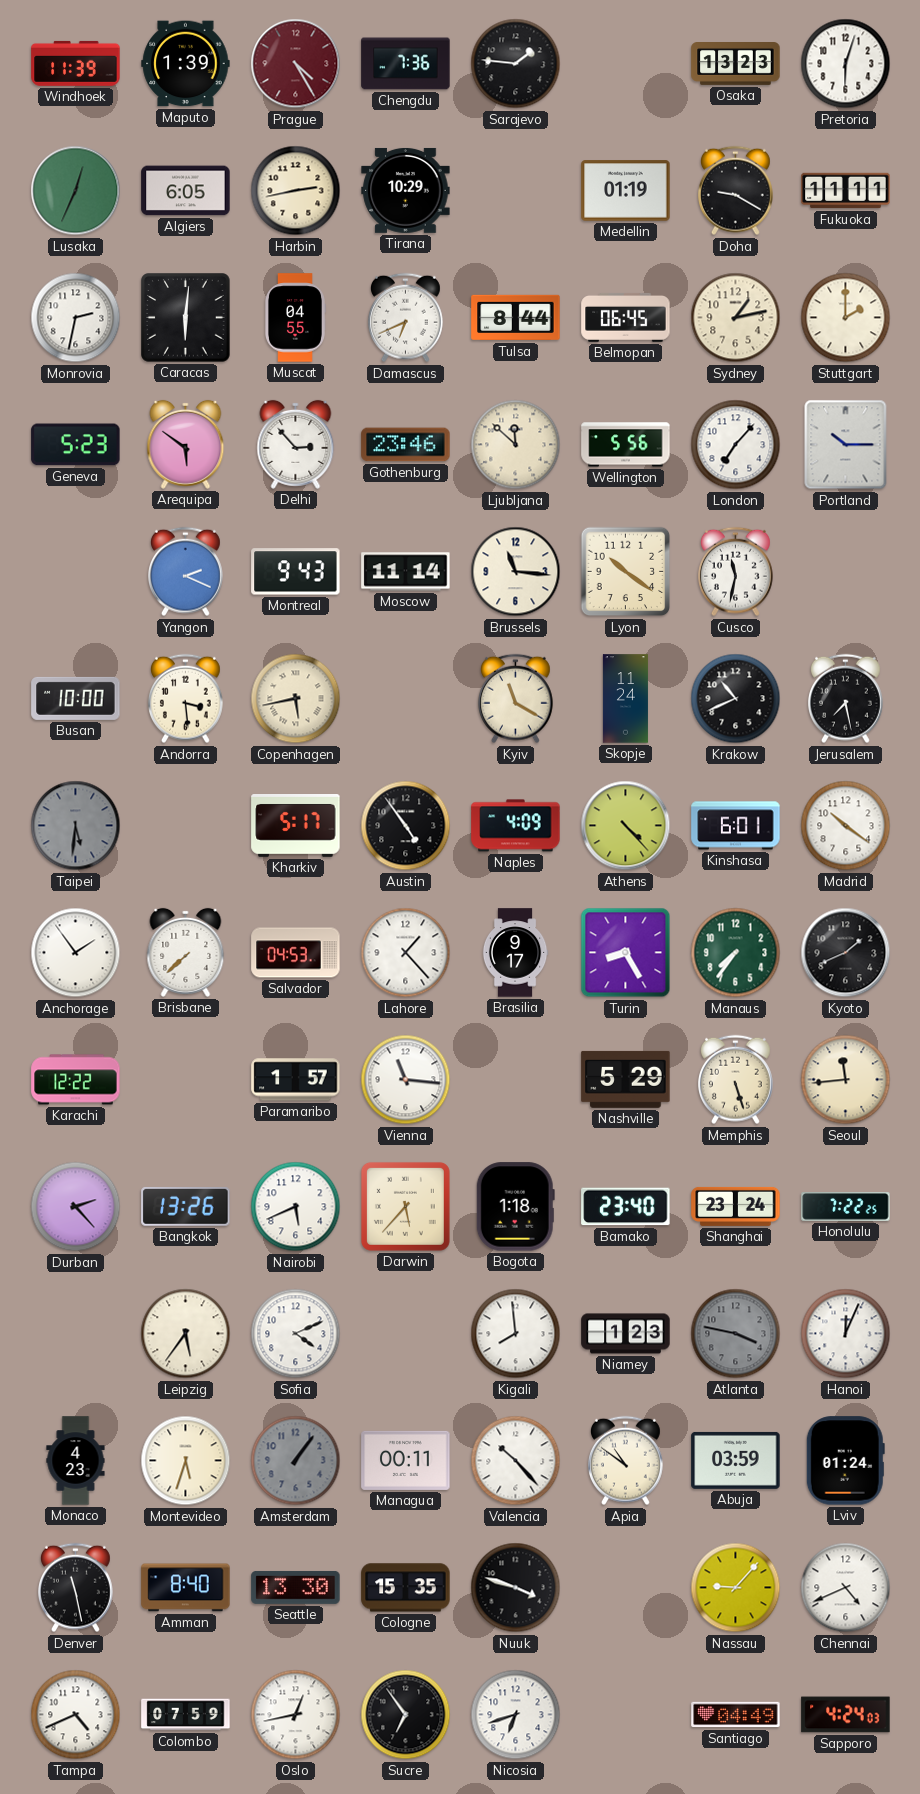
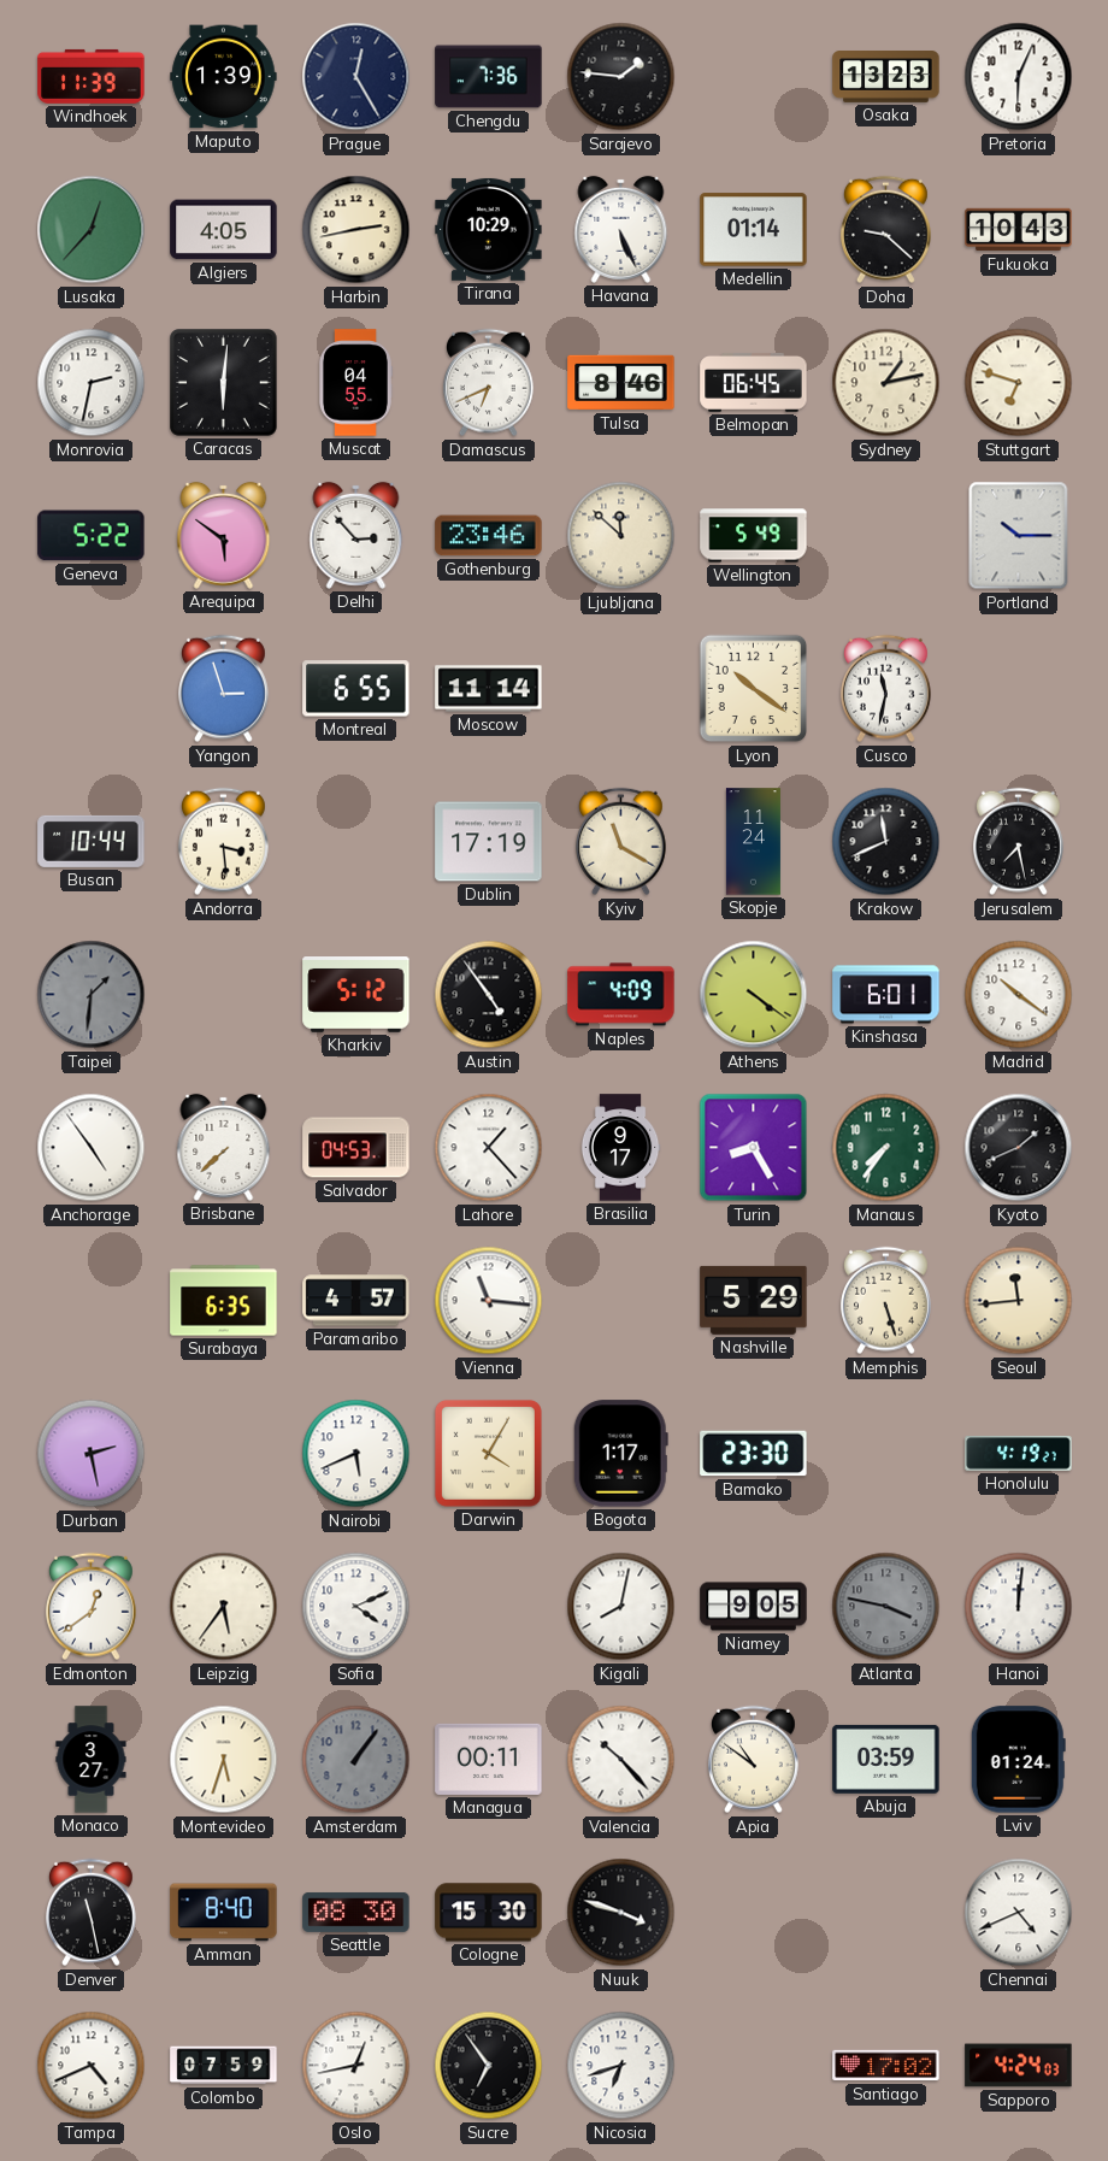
Prague: 4:25 -> 12:25
Prague dial: burgundy -> navy
Pretoria: 6:03 -> 6:04
Lusaka: 12:34 -> 12:37
Algiers: 6:05 -> 4:05
Havana: none -> 5:26
Medellin: 01:19 -> 01:14
Doha: 9:20 -> 9:22
Fukuoka: 11:11 -> 10:43
Tulsa: 8:44 -> 8:46
Stuttgart: 2:00 -> 6:48
Geneva: 5:23 -> 5:22
Wellington: 5:56 -> 5:49
London: 7:07 -> none
Yangon: 2:19 -> 2:57
Montreal: 9:43 -> 6:55
Brussels: 11:16 -> none
Busan: 10:00 -> 10:44
Copenhagen: 5:43 -> none
Dublin: none -> 17:19
Krakow: 10:41 -> 11:41
Taipei: 5:31 -> 1:31
Kharkiv: 5:17 -> 5:12
Athens: 4:23 -> 4:21
Anchorage: 1:54 -> 4:54
Karachi: 12:22 -> none
Surabaya: none -> 6:35
Paramaribo: 1:57 -> 4:57
Durban: 2:23 -> 2:28
Bangkok: 13:26 -> none
Darwin: 5:37 -> 4:05
Bogota: 1:18 -> 1:17
Bamako: 23:40 -> 23:30
Shanghai: 23:24 -> none
Honolulu: 7:22 -> 4:19
Edmonton: none -> 12:39
Kigali: 7:59 -> 8:02
Niamey: 1:23 -> 9:05
Hanoi: 12:04 -> 12:01
Monaco: 4:23 -> 3:27
Seattle: 13:30 -> 08:30
Cologne: 15:35 -> 15:30
Nassau: 9:07 -> none
Santiago: 04:49 -> 17:02
